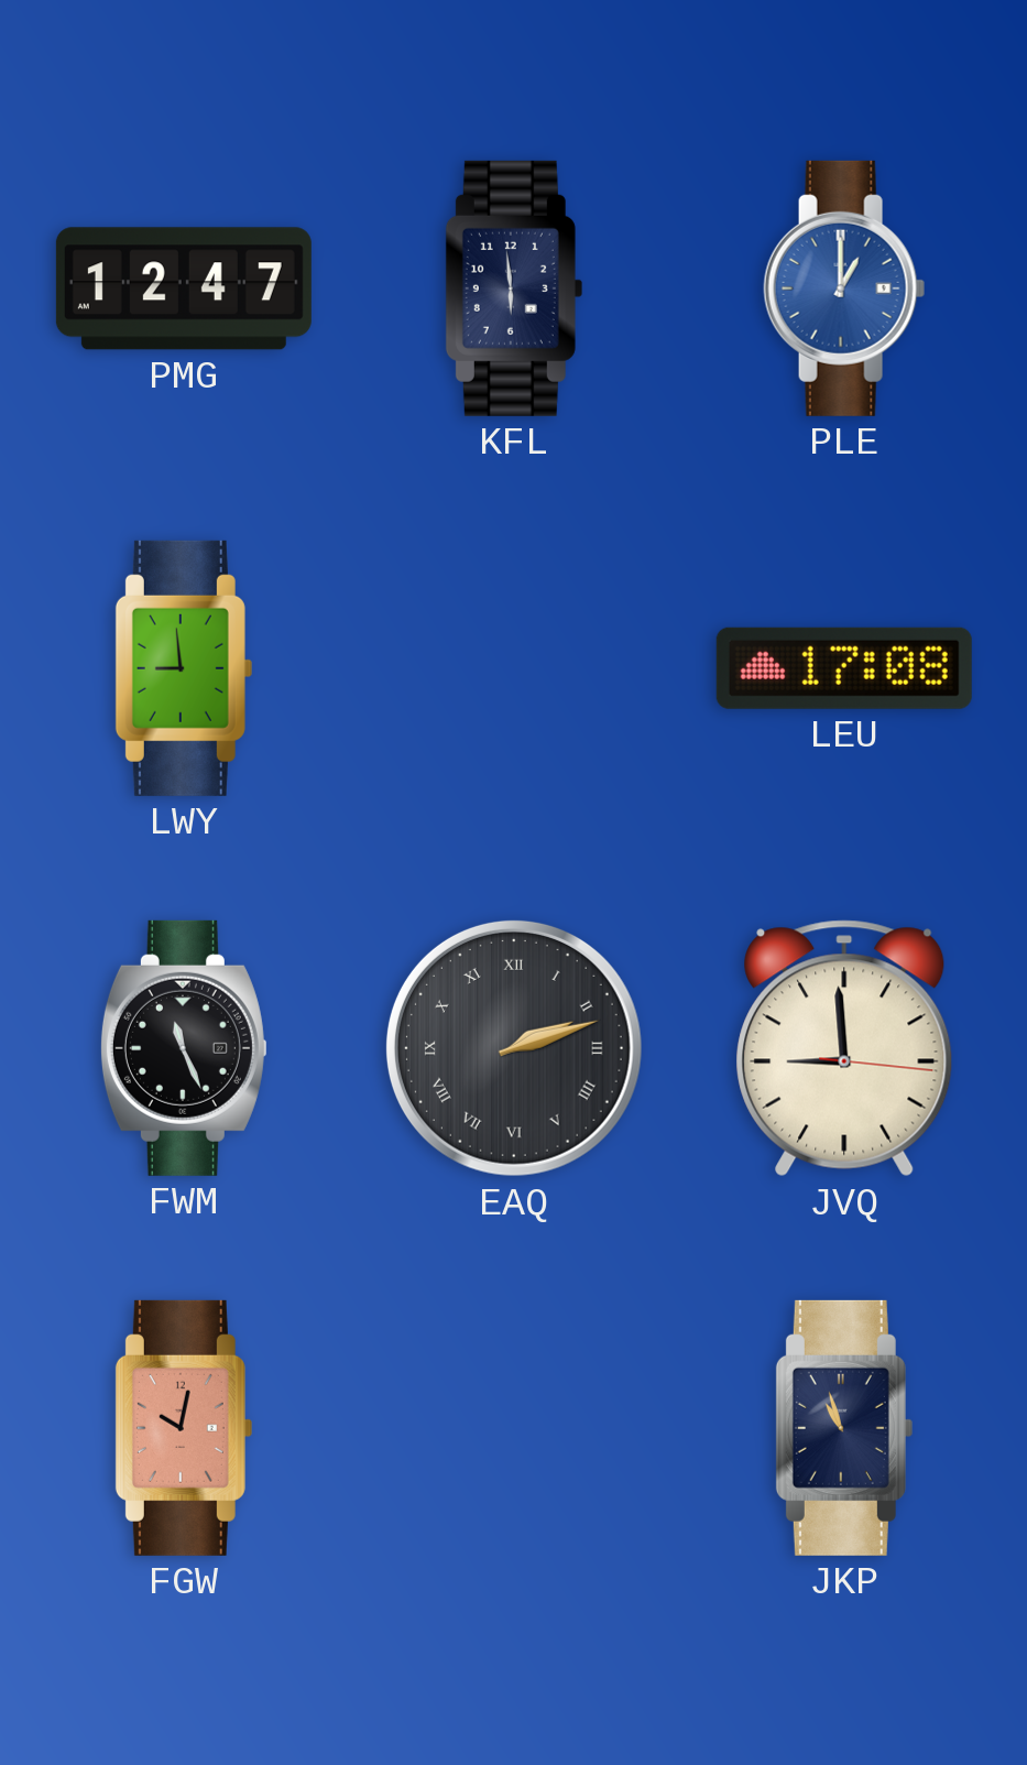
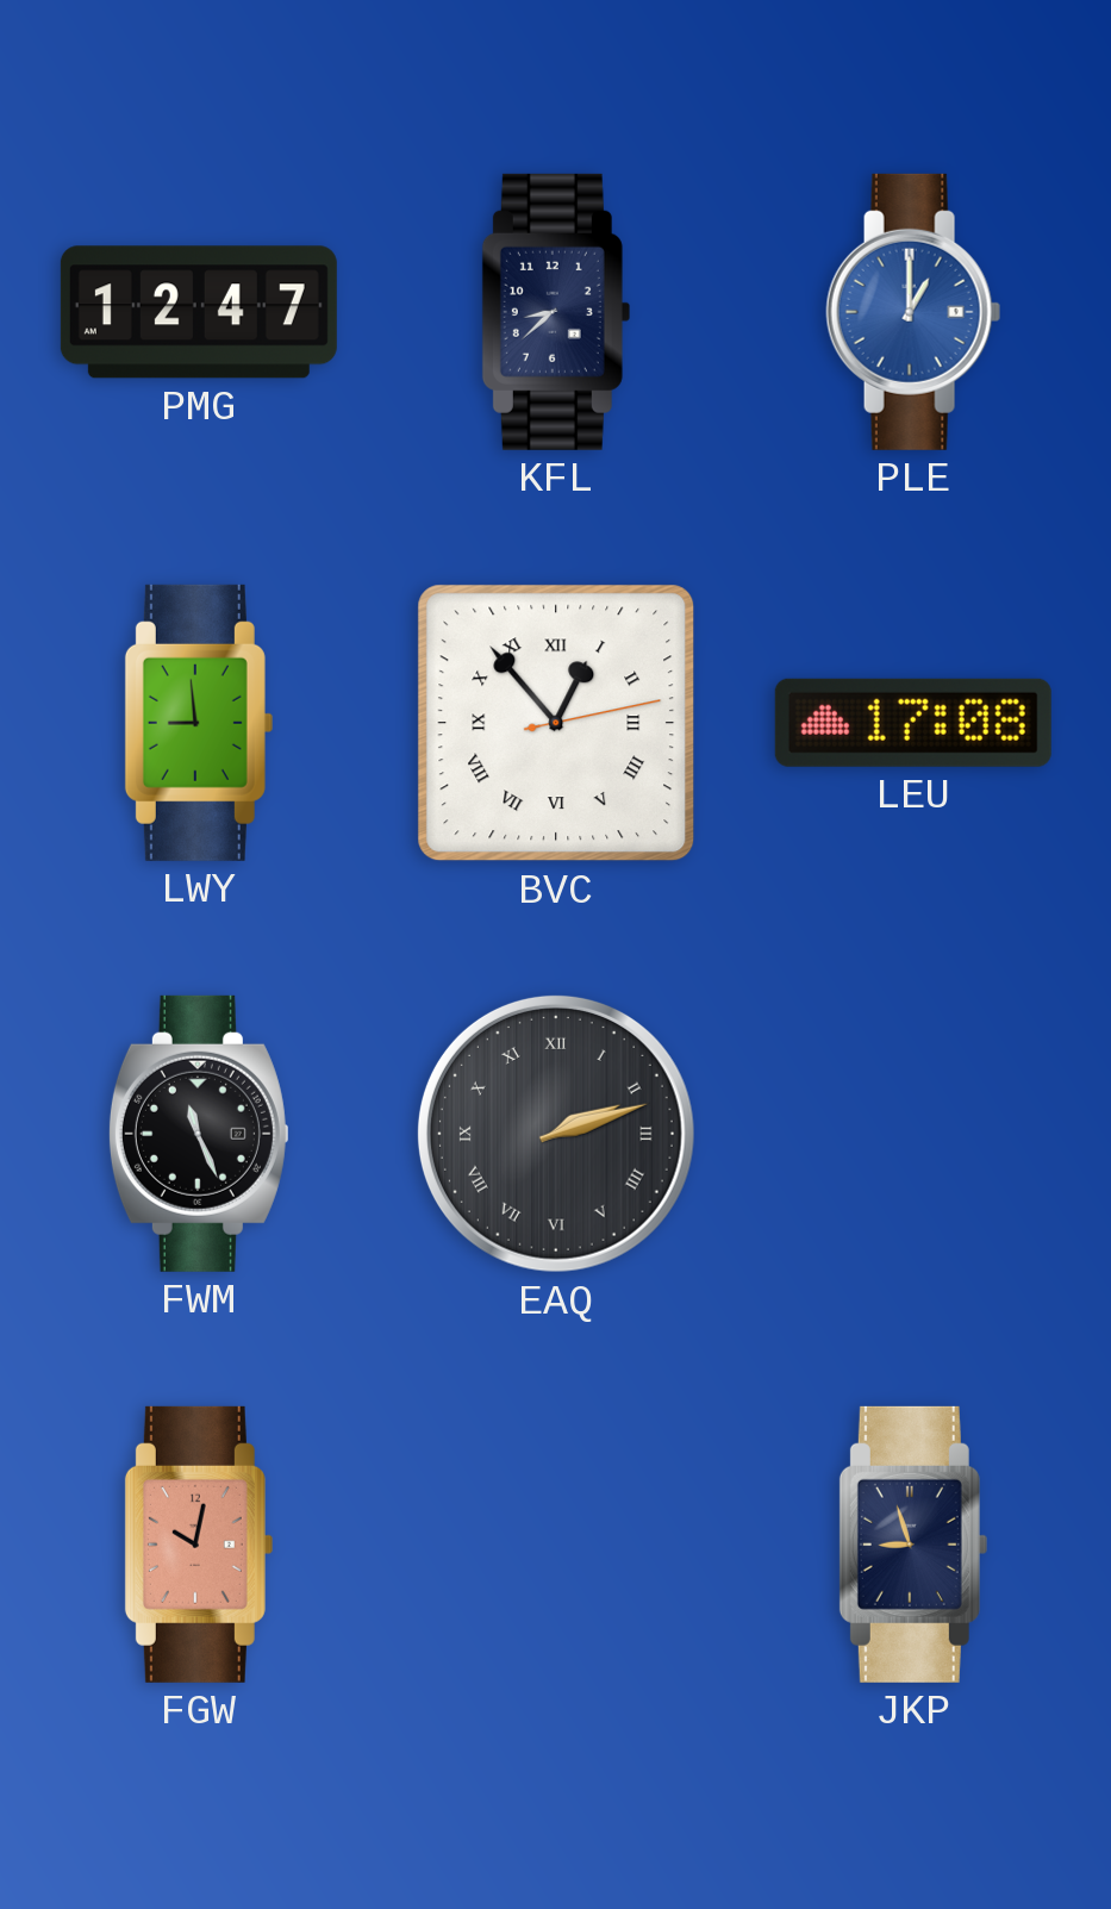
KFL: 5:59 -> 8:38
BVC: none -> 12:53
JVQ: 8:59 -> none
JKP: 10:57 -> 8:57
